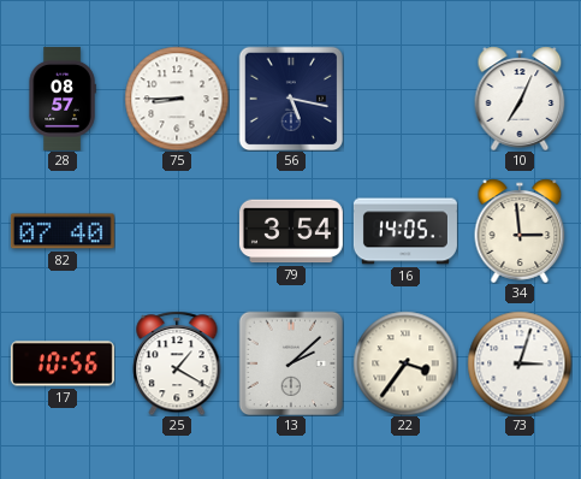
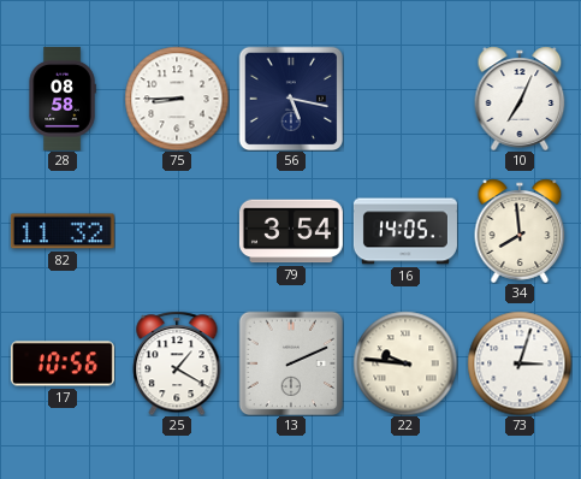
28: 08:57 -> 08:58
82: 07:40 -> 11:32
34: 2:59 -> 7:59
13: 2:08 -> 2:11
22: 3:36 -> 9:46
